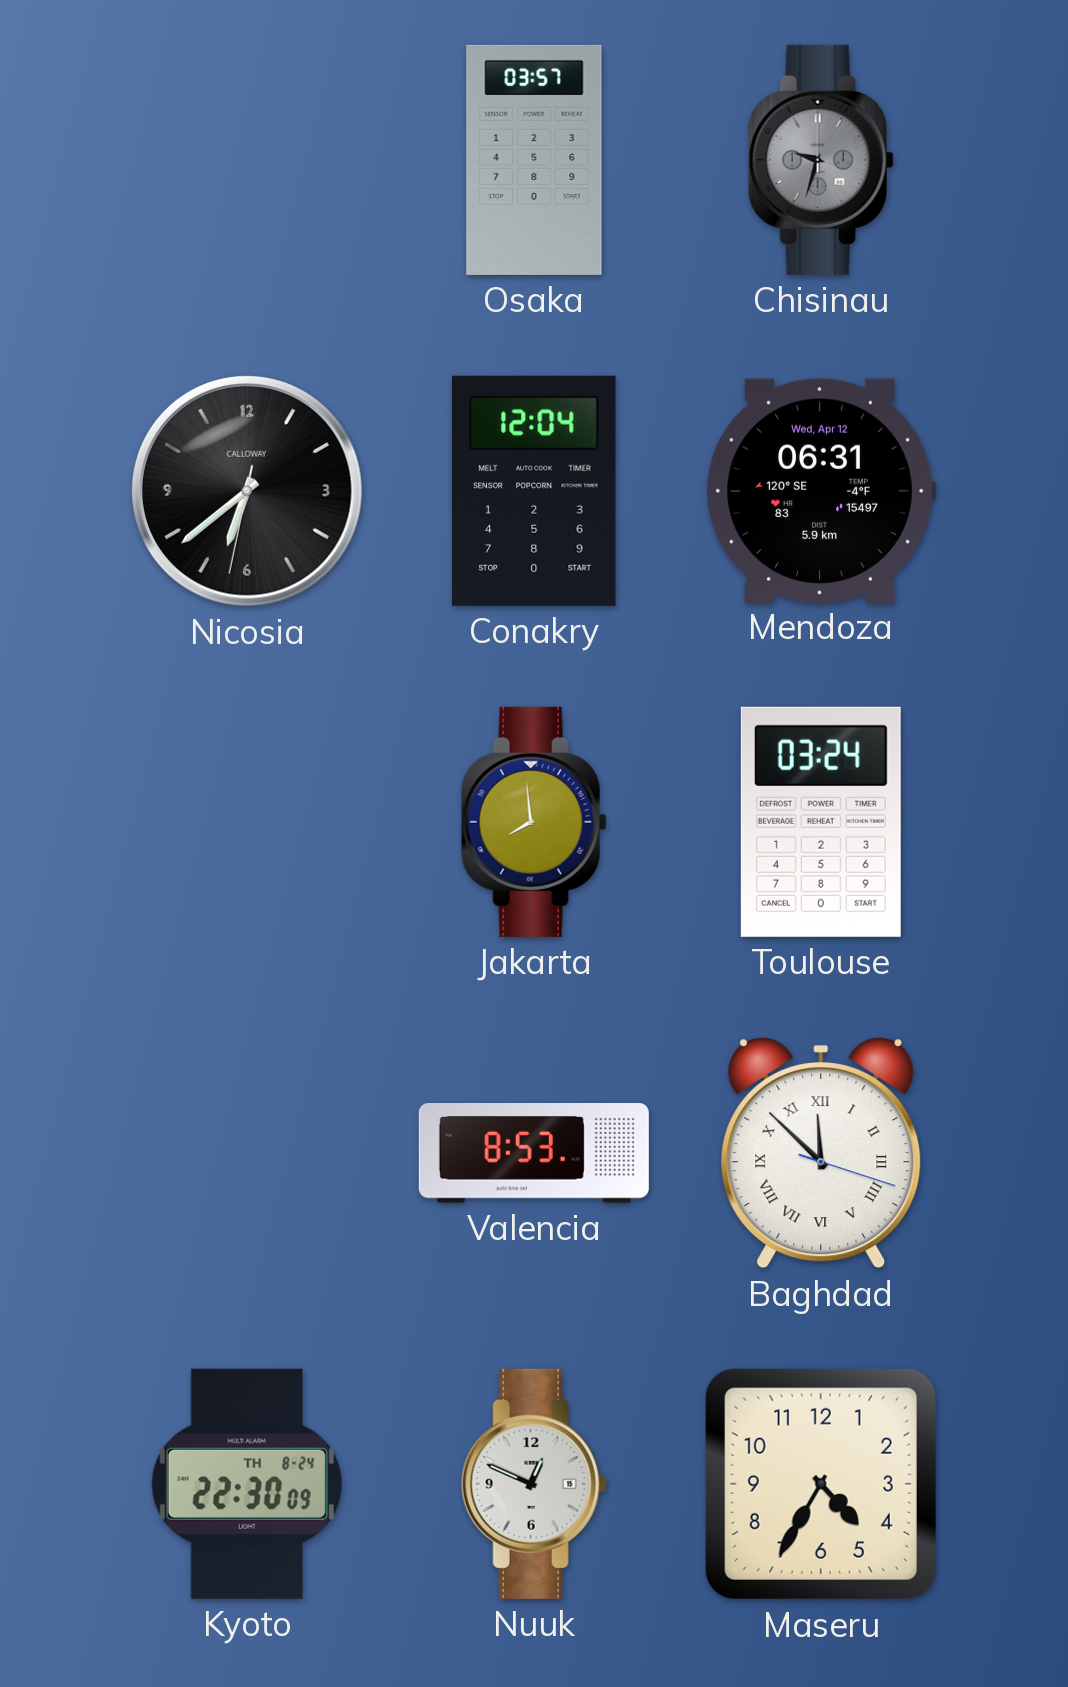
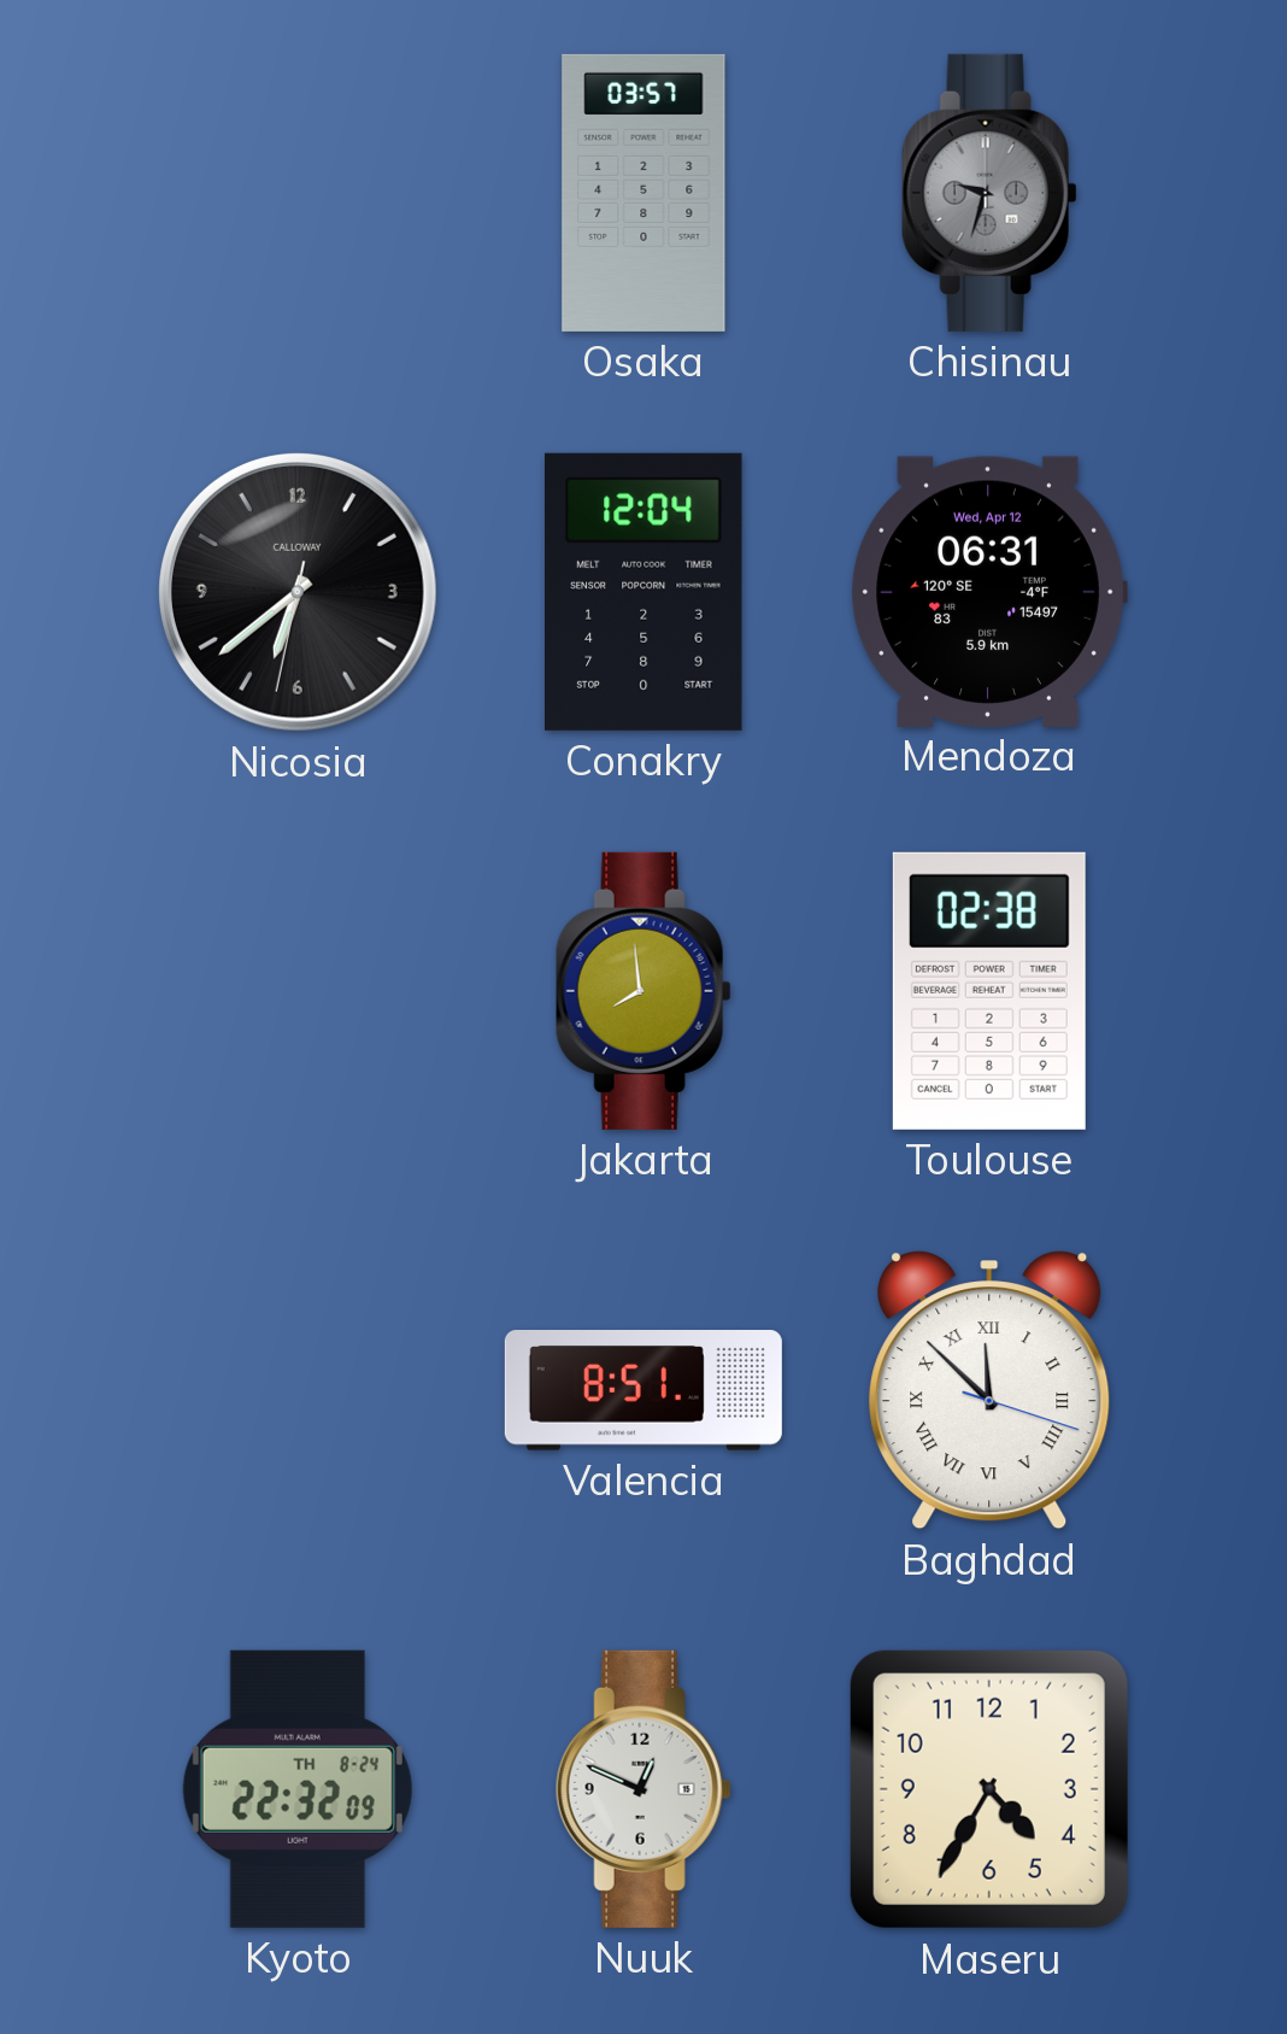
Toulouse: 03:24 -> 02:38
Valencia: 8:53 -> 8:51
Kyoto: 22:30 -> 22:32
